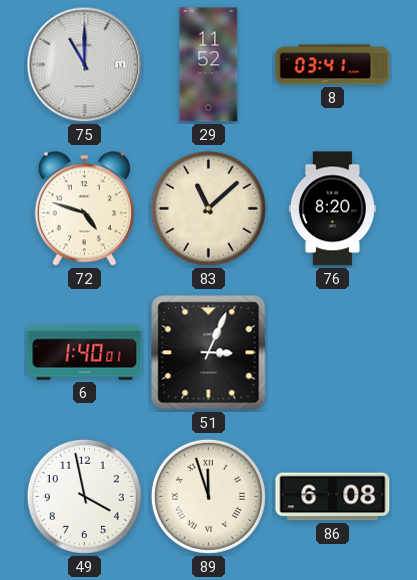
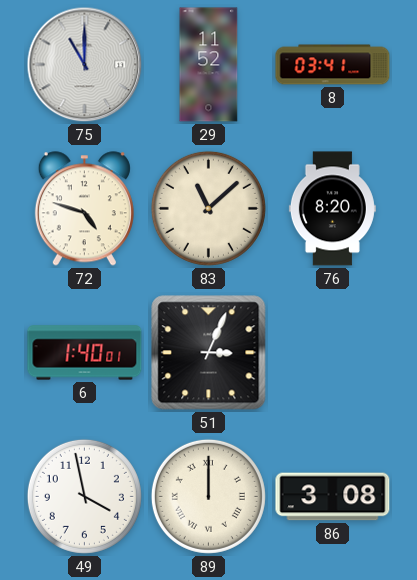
89: 11:57 -> 12:00
86: 6:08 -> 3:08
